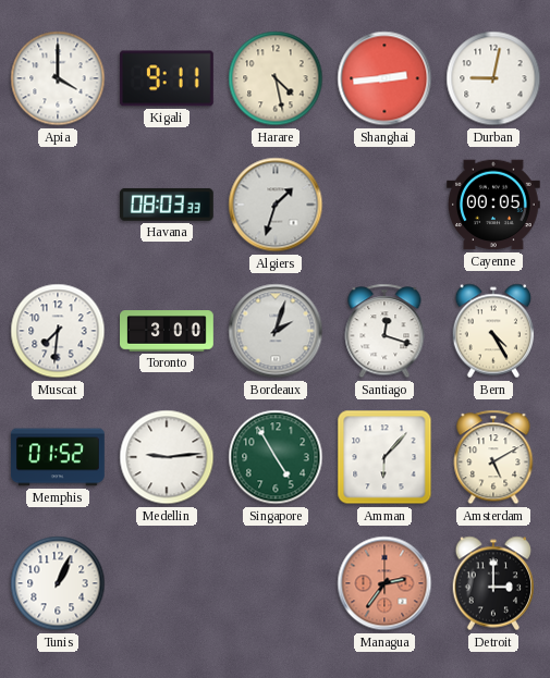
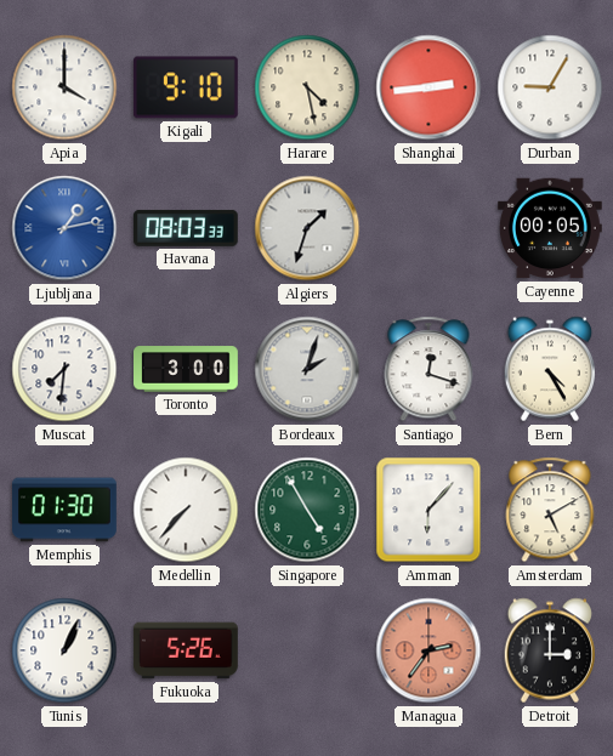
Kigali: 9:11 -> 9:10
Durban: 9:02 -> 9:05
Ljubljana: none -> 1:13
Memphis: 01:52 -> 01:30
Medellin: 9:14 -> 7:37
Fukuoka: none -> 5:26
